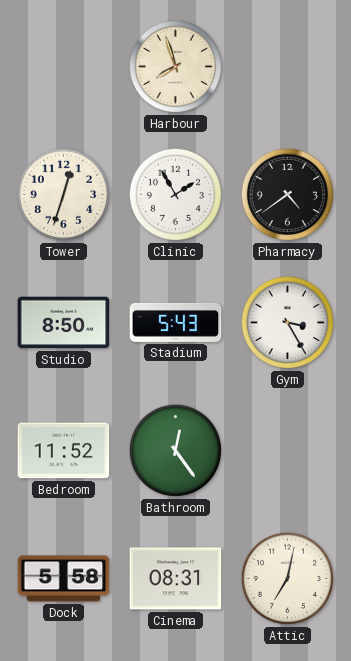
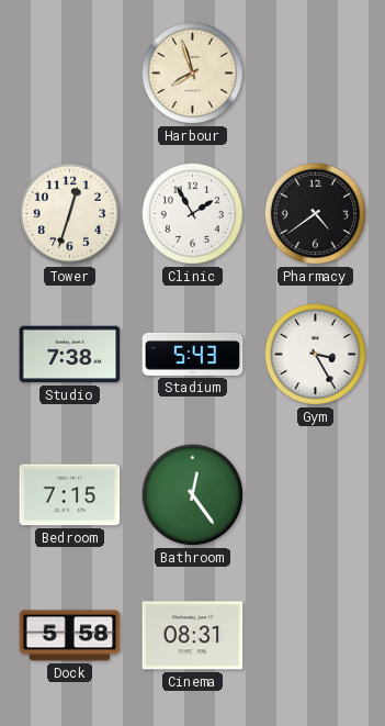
Studio: 8:50 -> 7:38
Bedroom: 11:52 -> 7:15
Attic: 7:02 -> none
